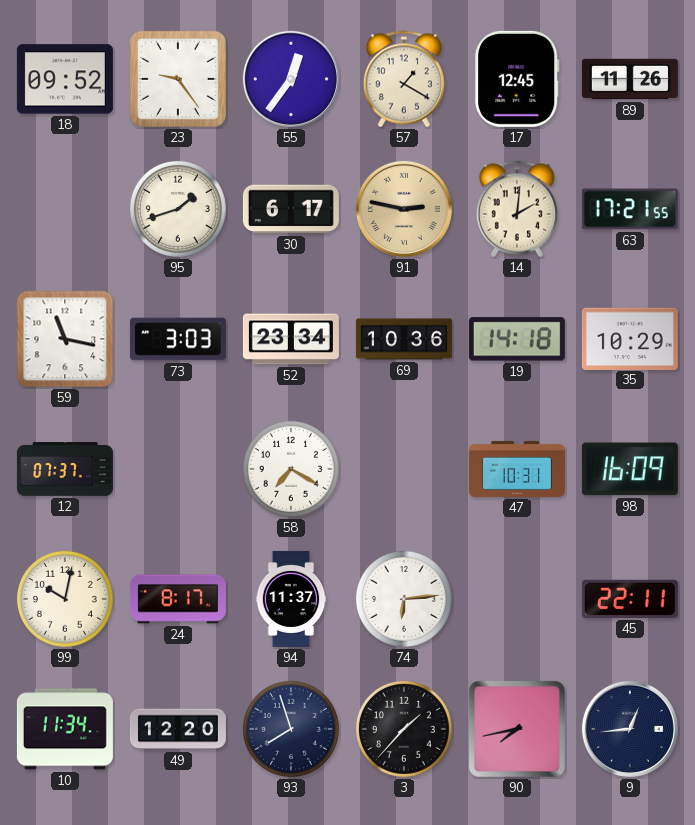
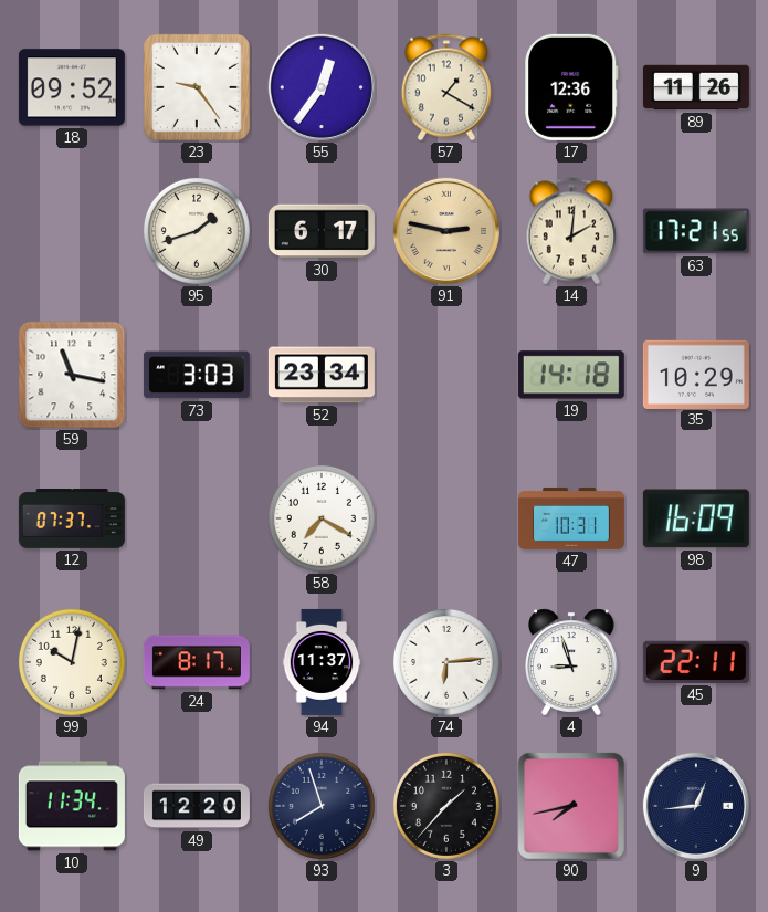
17: 12:45 -> 12:36
69: 10:36 -> none
4: none -> 8:57
